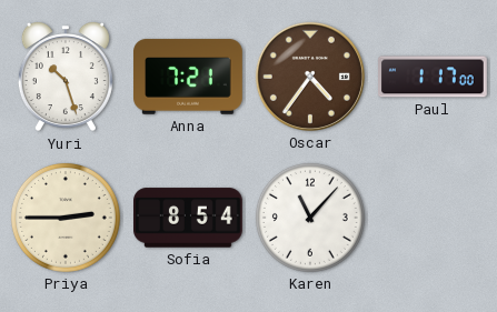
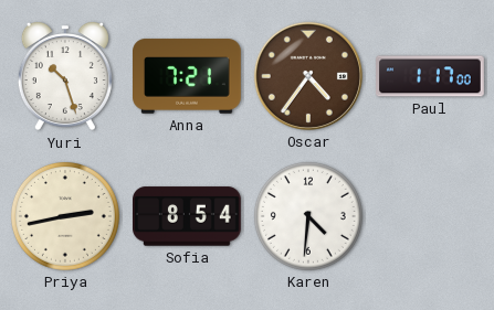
Priya: 2:45 -> 2:43
Karen: 11:07 -> 4:31
